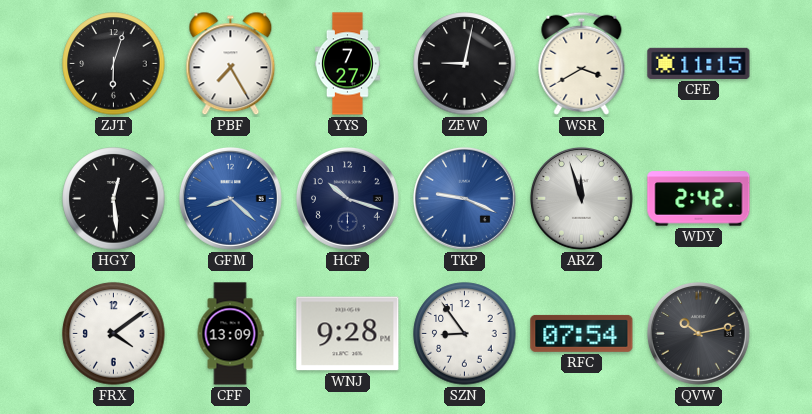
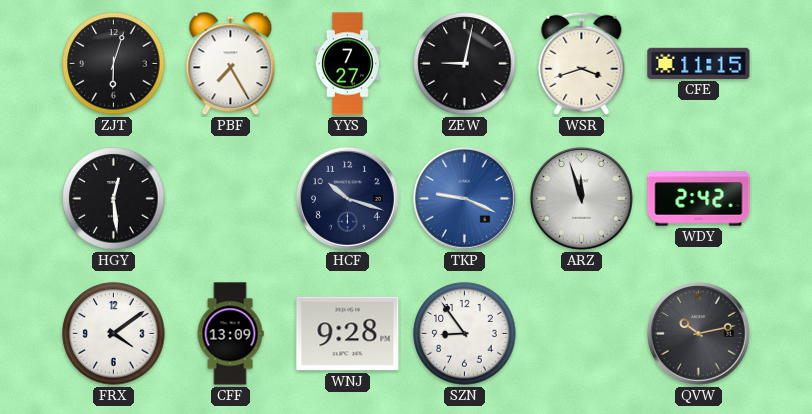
WSR: 3:40 -> 3:42
GFM: 8:22 -> none
RFC: 07:54 -> none
